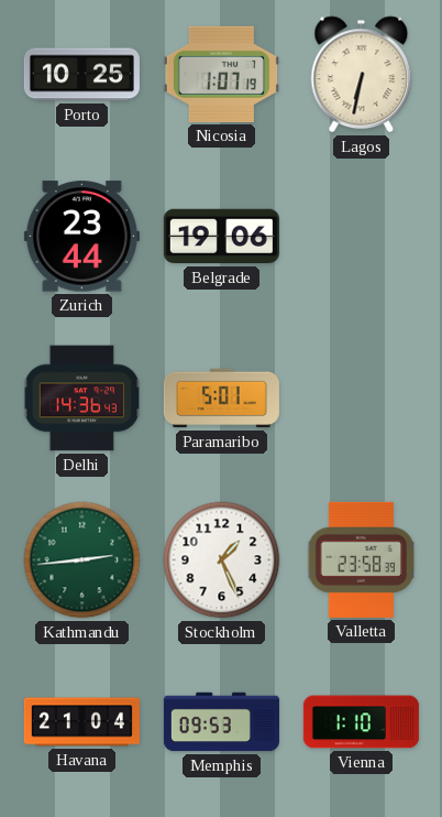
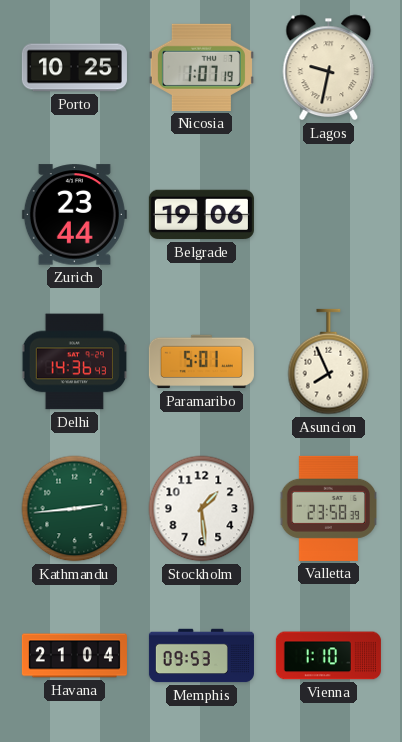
Lagos: 6:32 -> 9:32
Asuncion: none -> 7:56
Stockholm: 1:26 -> 1:29
